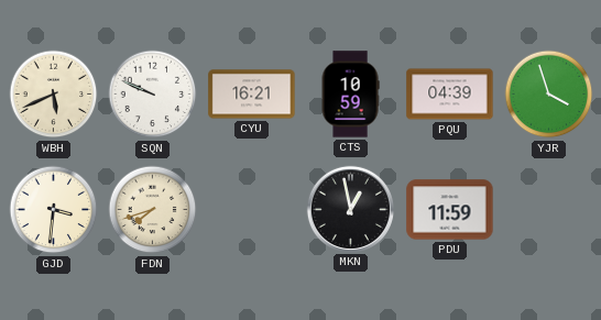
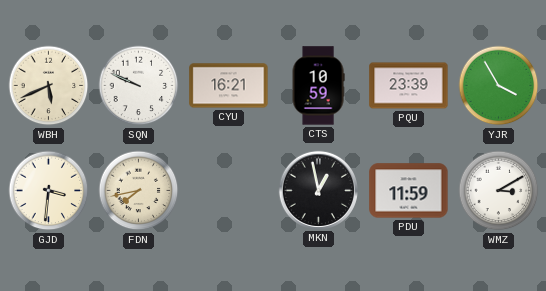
PQU: 04:39 -> 23:39
YJR: 3:57 -> 3:55
FDN: 7:42 -> 7:43
WMZ: none -> 3:10
